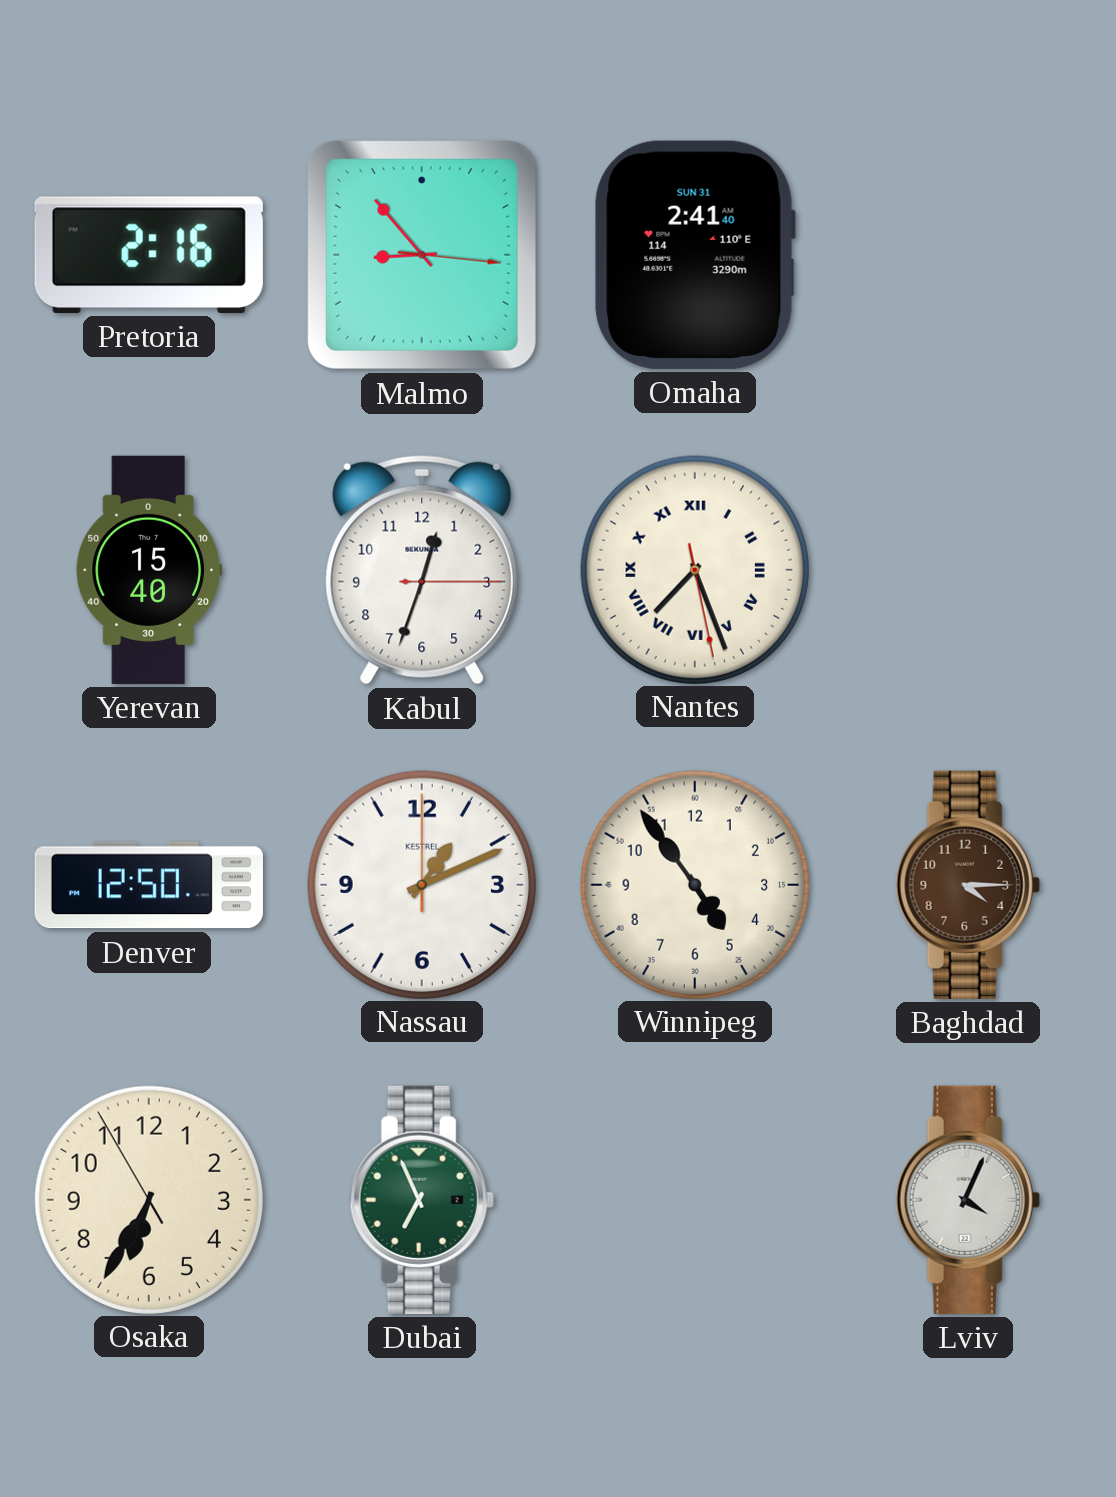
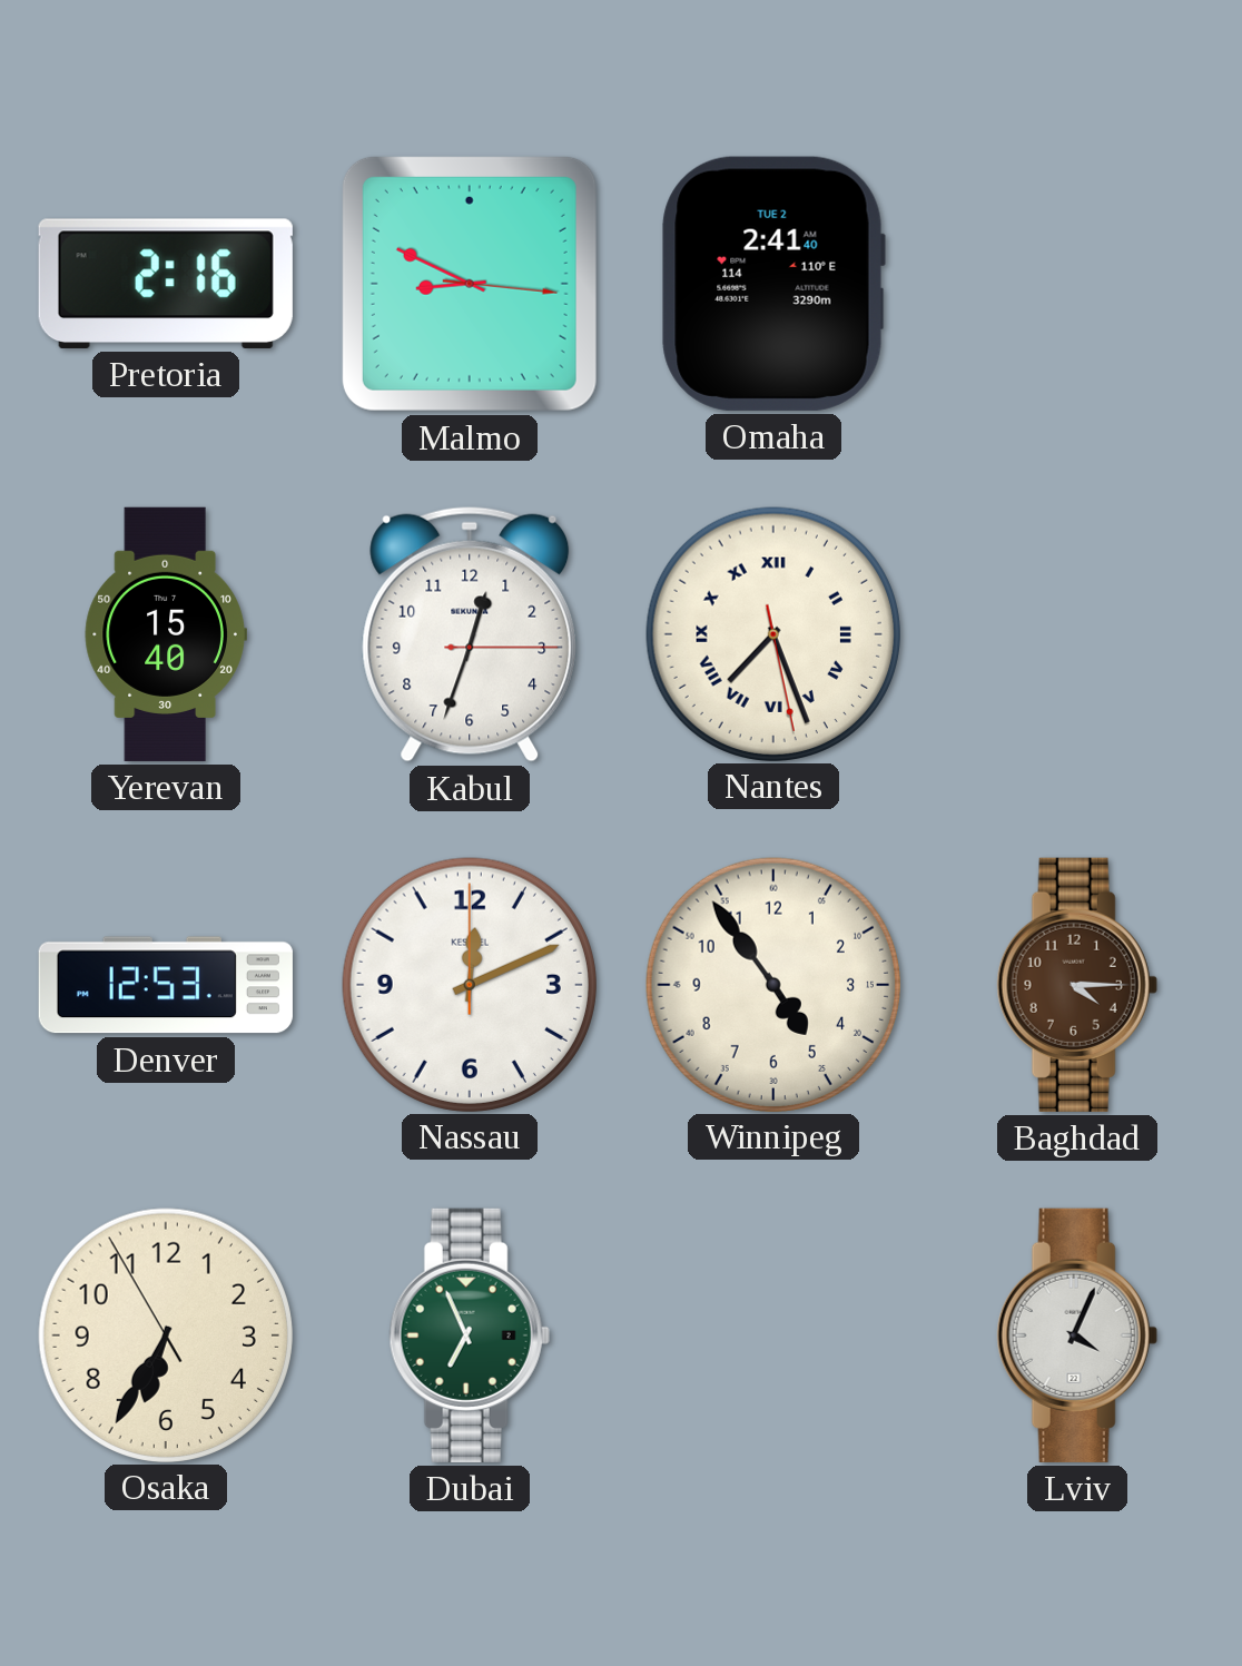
Malmo: 8:53 -> 8:49
Omaha date: SUN 31 -> TUE 2
Denver: 12:50 -> 12:53
Nassau: 1:11 -> 12:11
